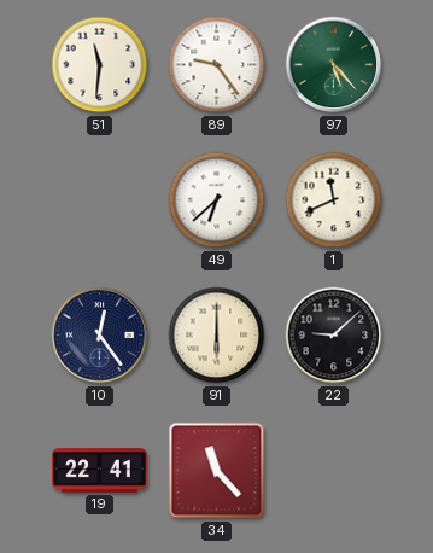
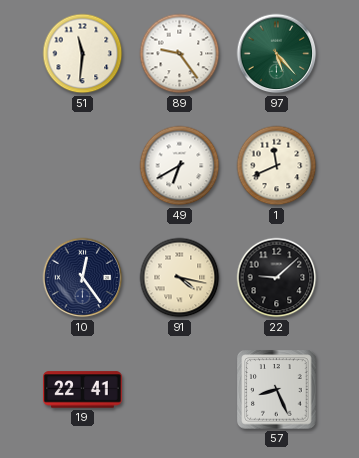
49: 6:38 -> 6:40
91: 6:00 -> 4:17
34: 11:23 -> none
57: none -> 8:26
